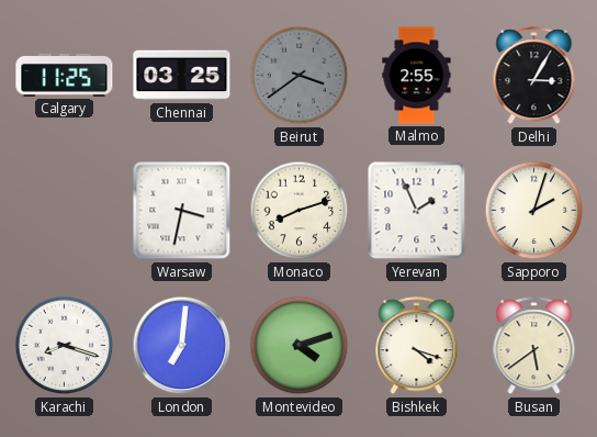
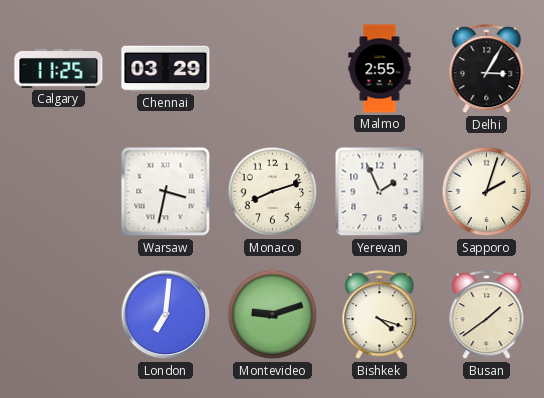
Chennai: 03:25 -> 03:29
Beirut: 3:39 -> none
Karachi: 8:18 -> none
Montevideo: 4:12 -> 9:12
Busan: 5:39 -> 1:39
